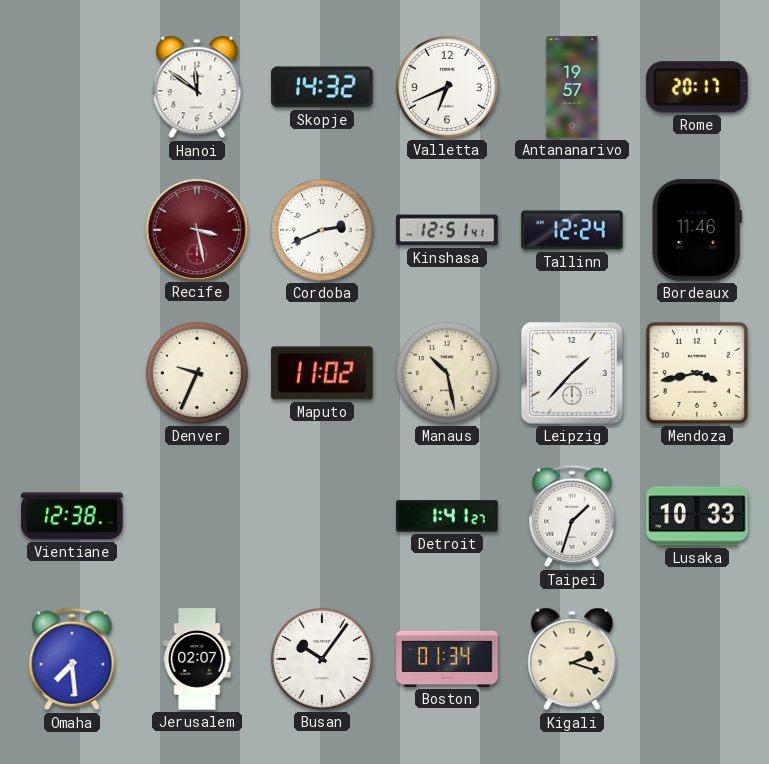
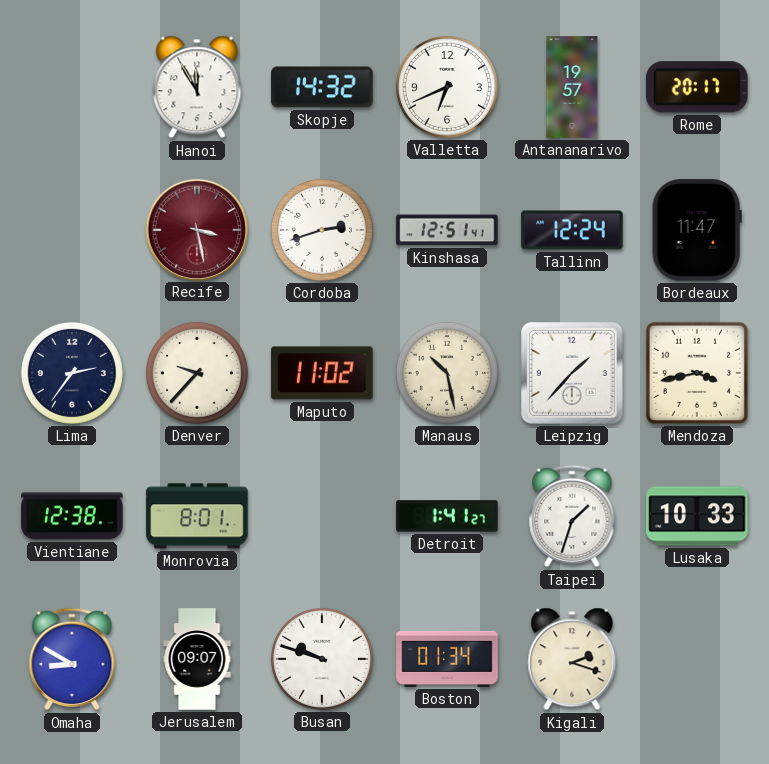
Hanoi: 11:51 -> 11:55
Cordoba: 2:41 -> 2:42
Bordeaux: 11:46 -> 11:47
Lima: none -> 2:36
Denver: 9:34 -> 9:37
Monrovia: none -> 8:01
Omaha: 7:29 -> 8:50
Jerusalem: 02:07 -> 09:07
Busan: 10:06 -> 9:48
